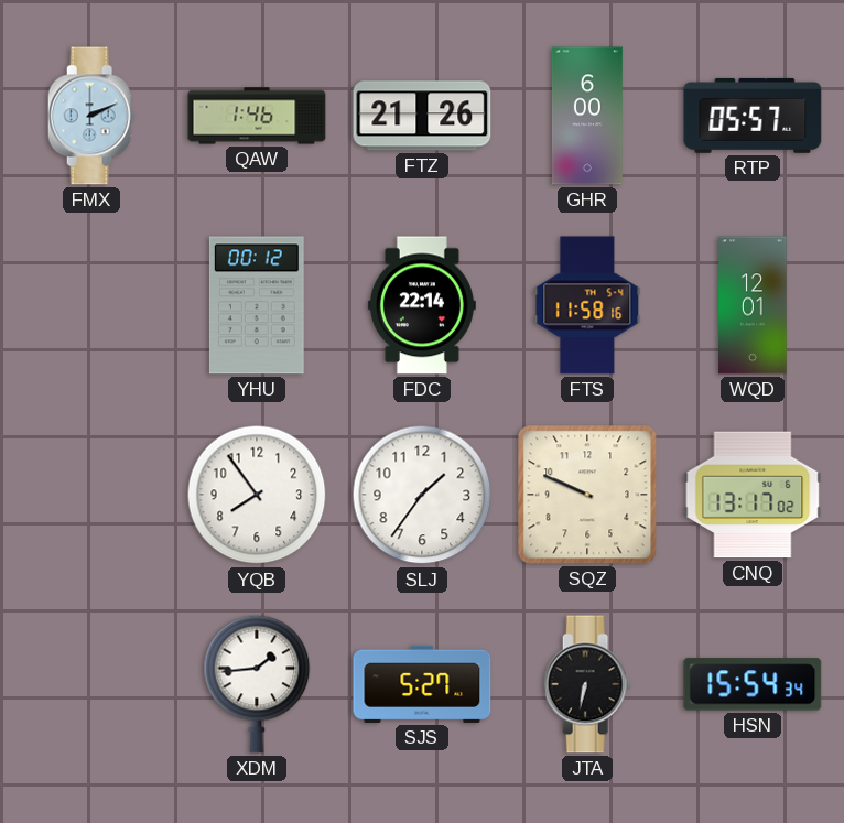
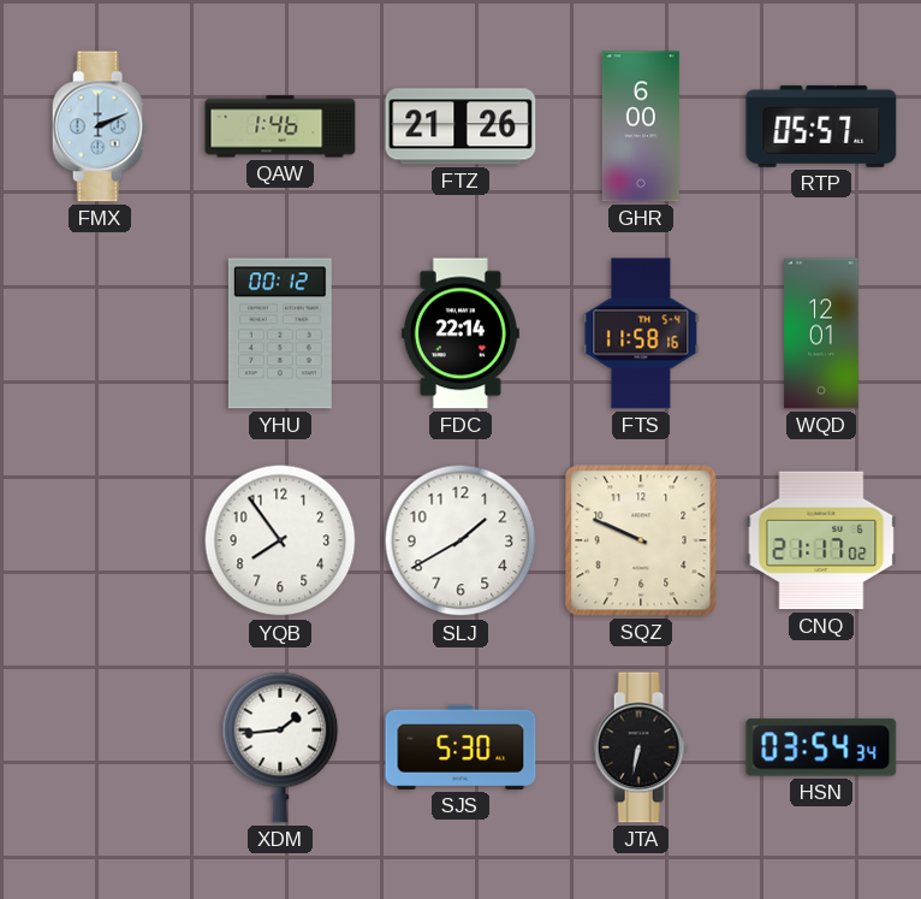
SLJ: 1:36 -> 1:40
CNQ: 13:17 -> 21:17
SJS: 5:27 -> 5:30
HSN: 15:54 -> 03:54
